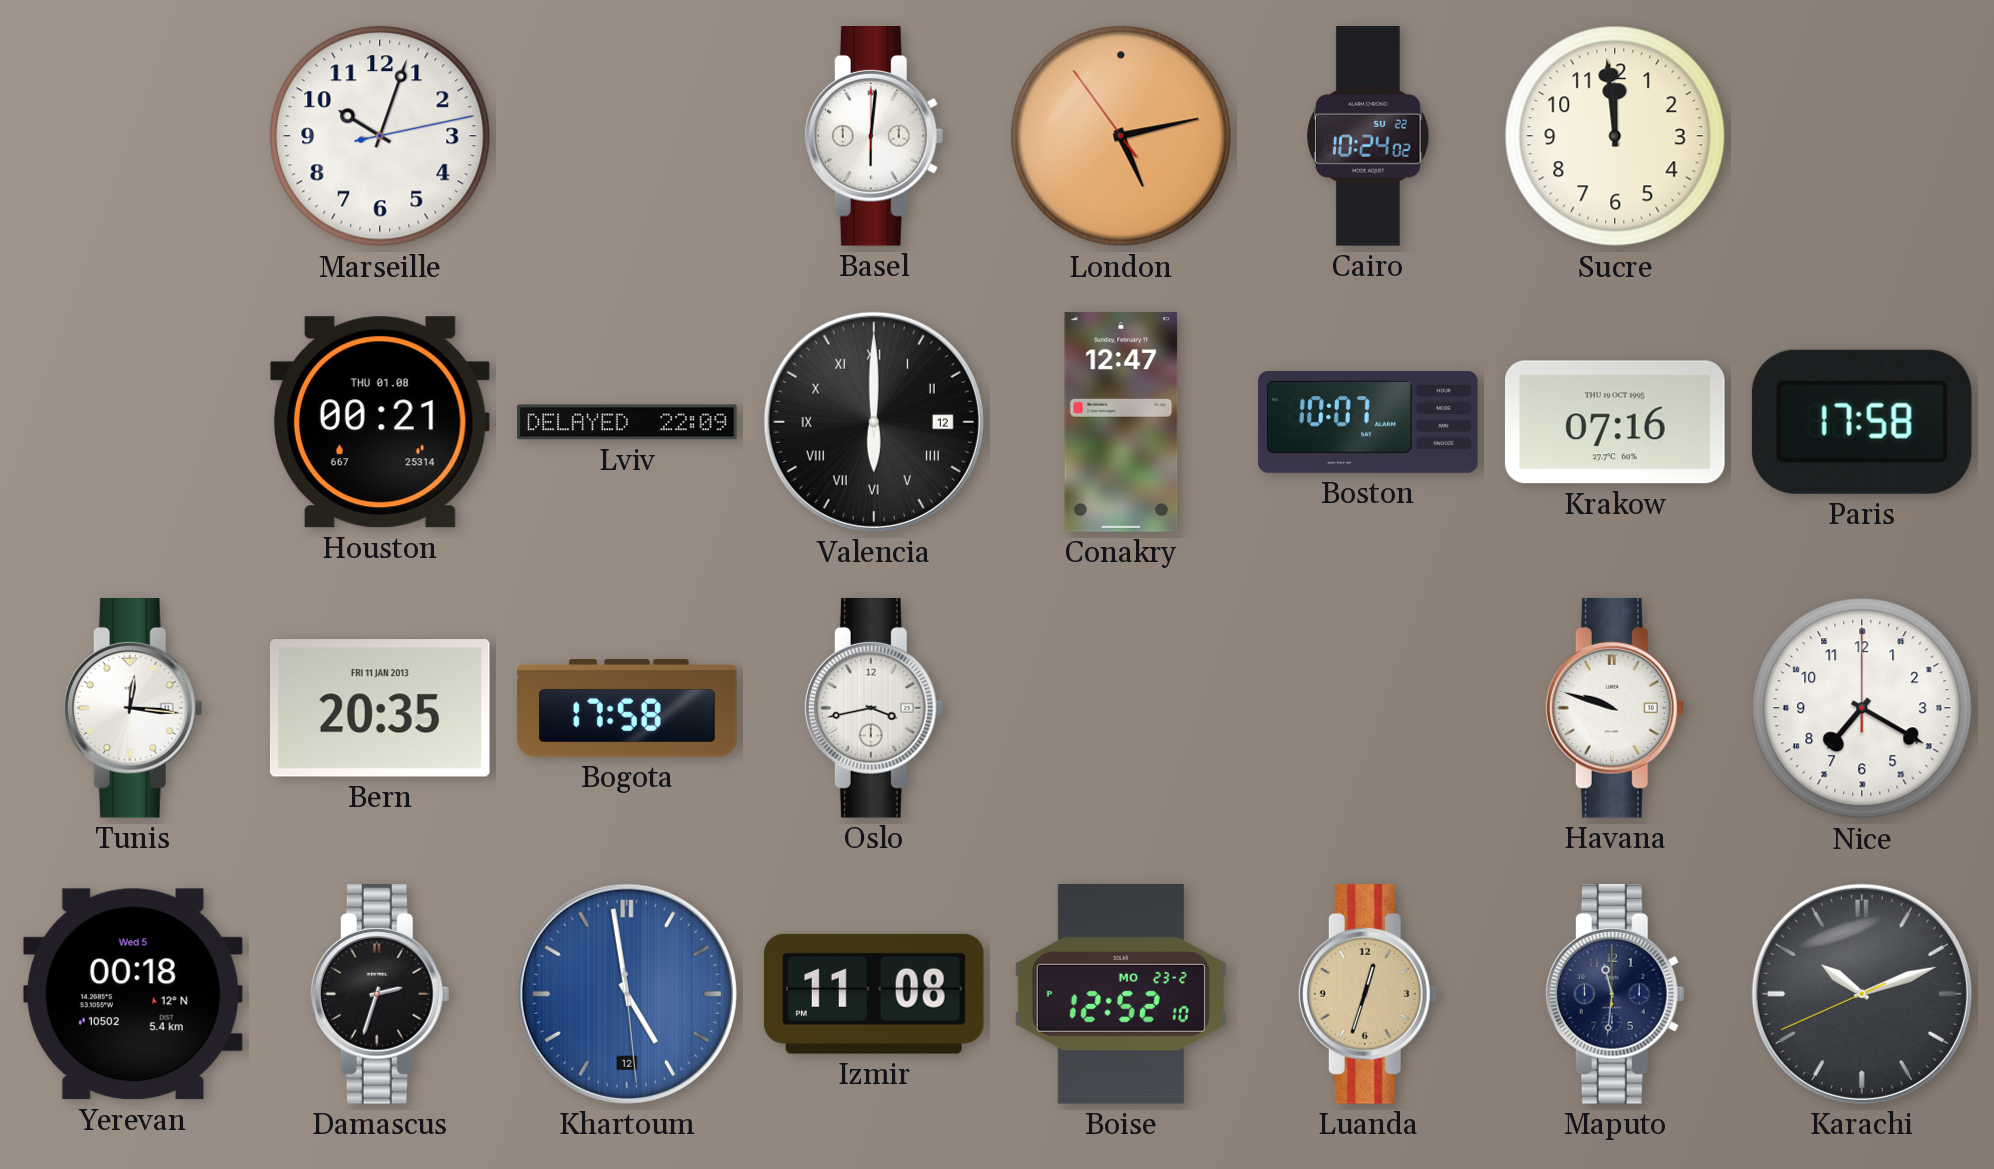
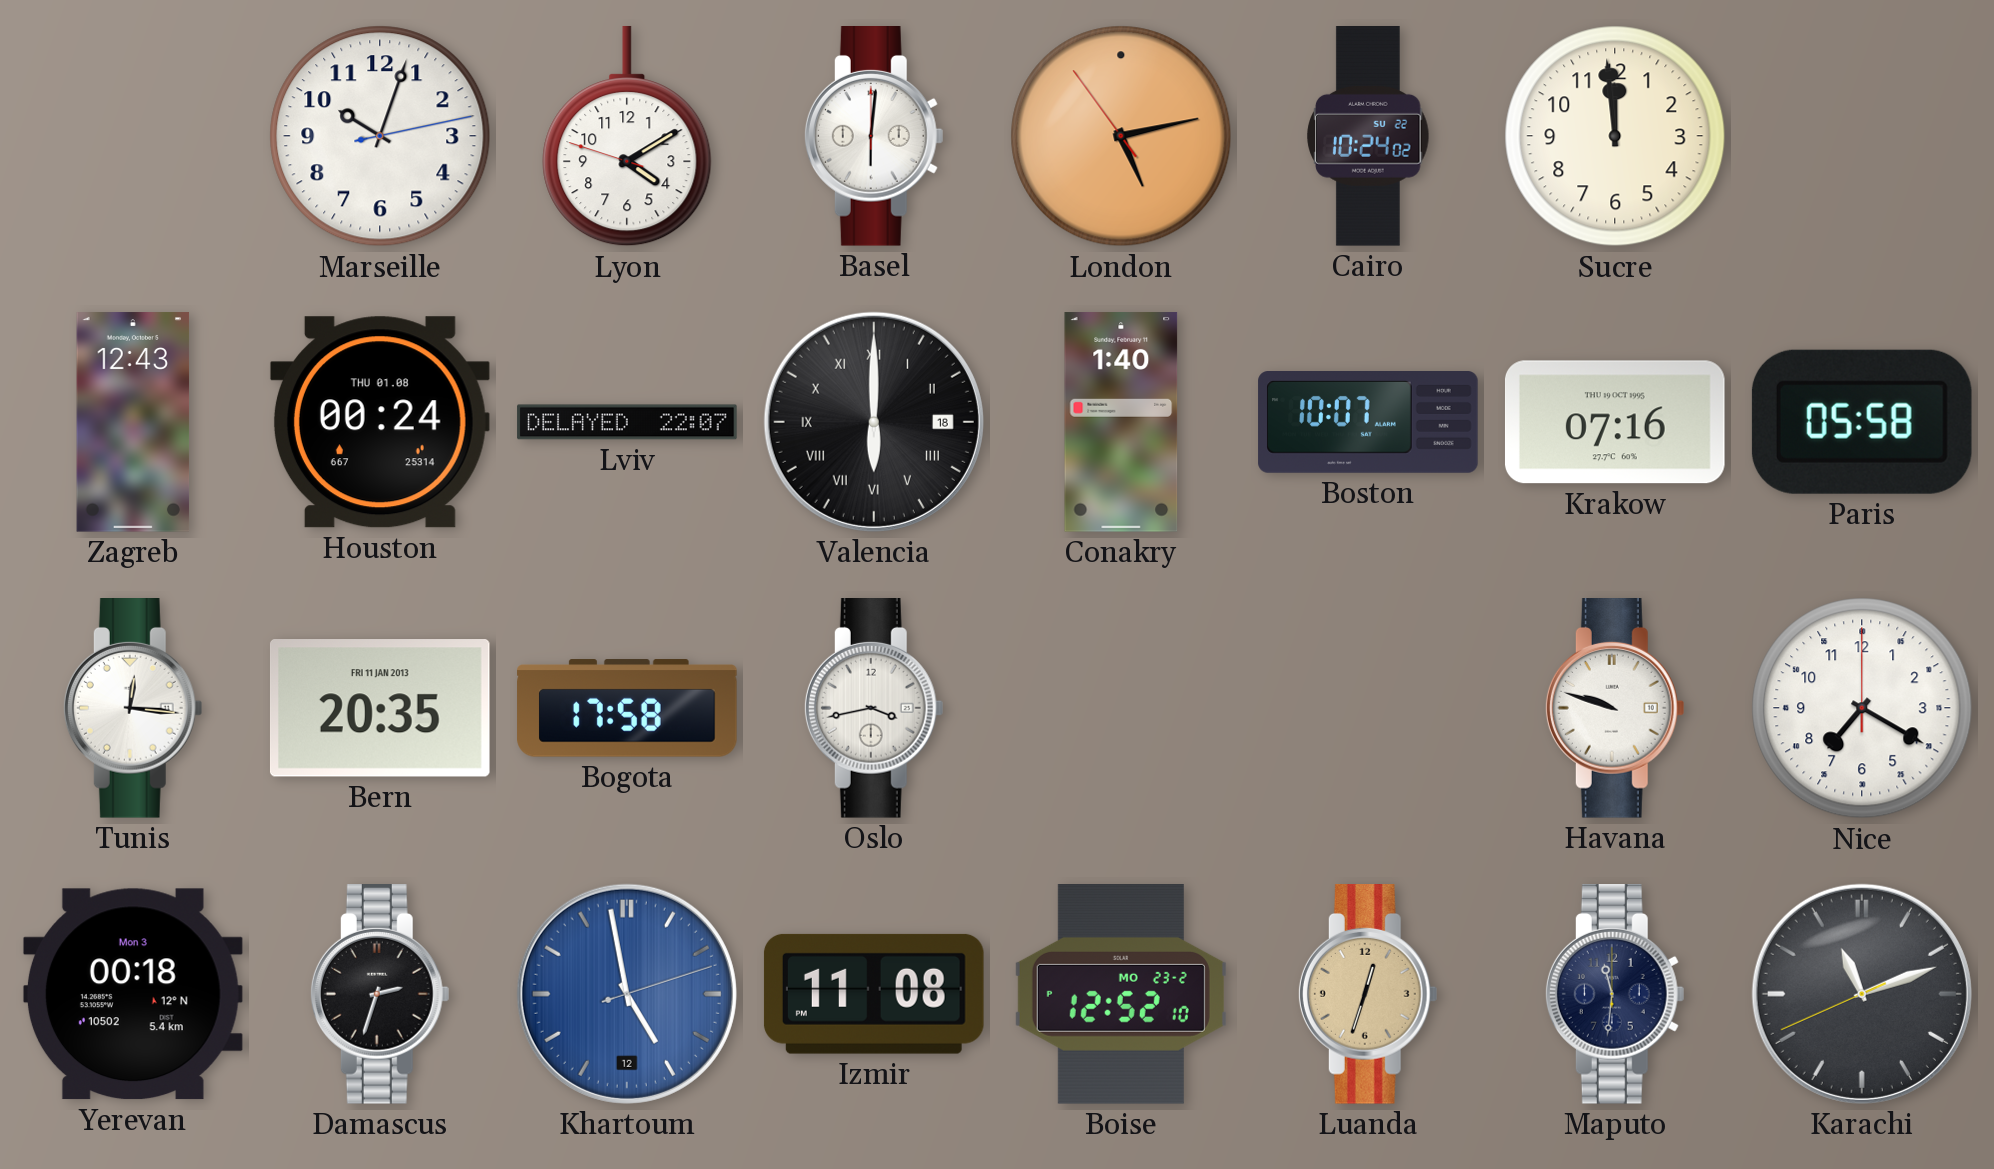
Lyon: none -> 4:09
Zagreb: none -> 12:43
Houston: 00:21 -> 00:24
Lviv: 22:09 -> 22:07
Valencia date: 12 -> 18
Conakry: 12:47 -> 1:40
Paris: 17:58 -> 05:58
Yerevan date: Wed 5 -> Mon 3
Khartoum: 4:58:29 -> 4:58:12
Karachi: 10:11 -> 11:11
